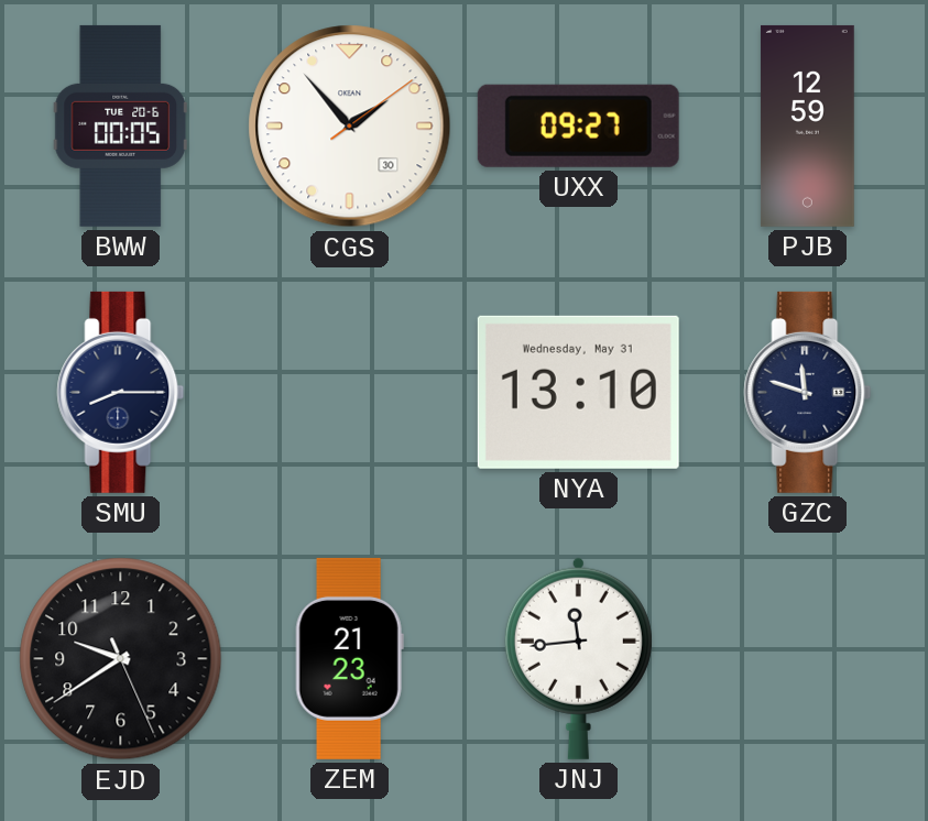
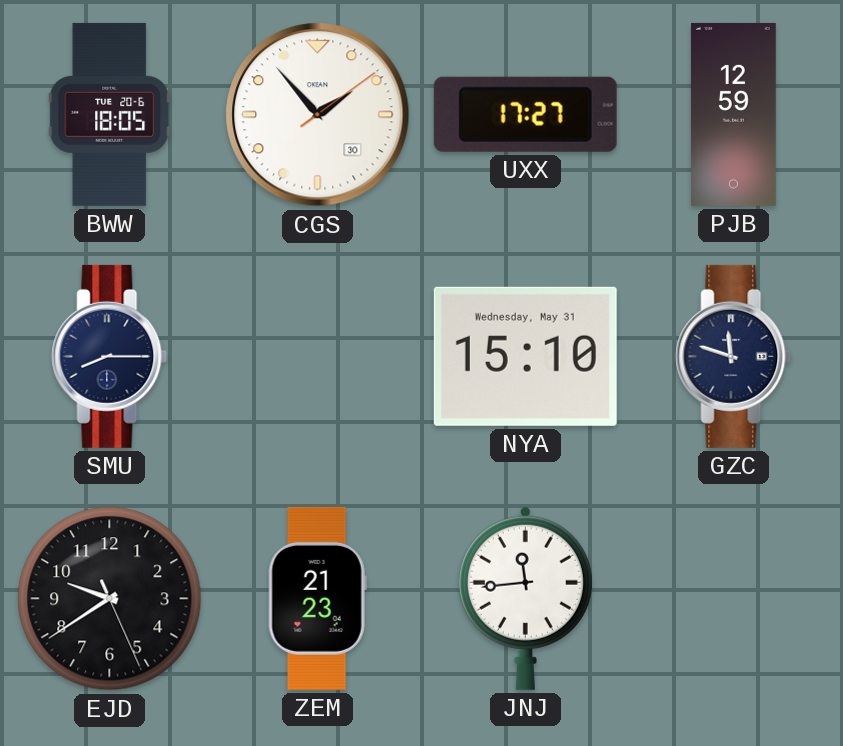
BWW: 00:05 -> 18:05
UXX: 09:27 -> 17:27
NYA: 13:10 -> 15:10
